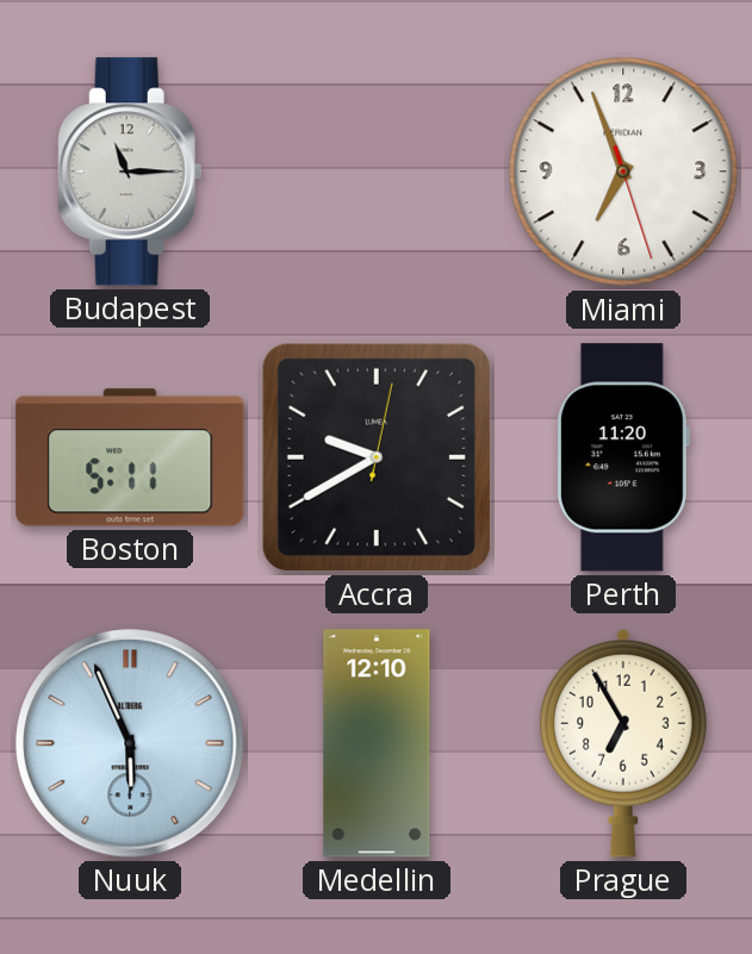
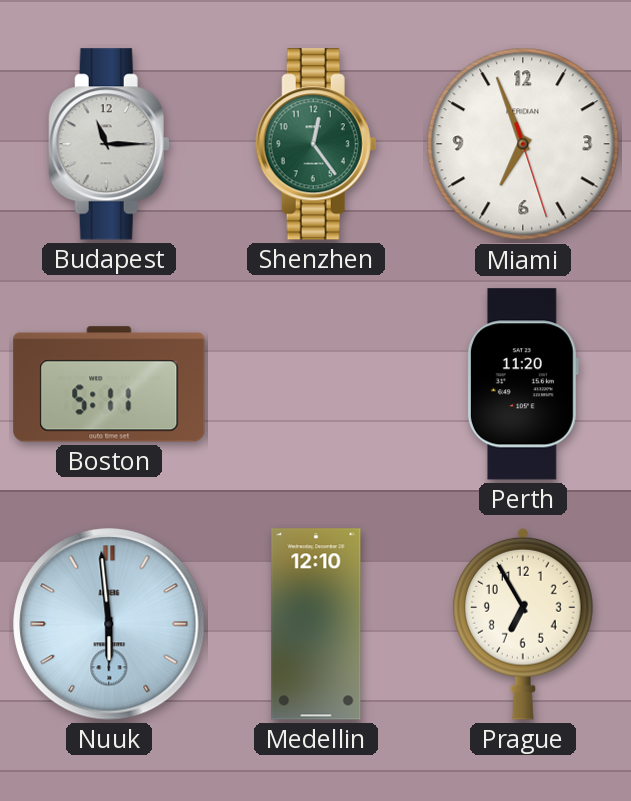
Shenzhen: none -> 12:24
Accra: 9:40 -> none
Nuuk: 5:56 -> 5:59
